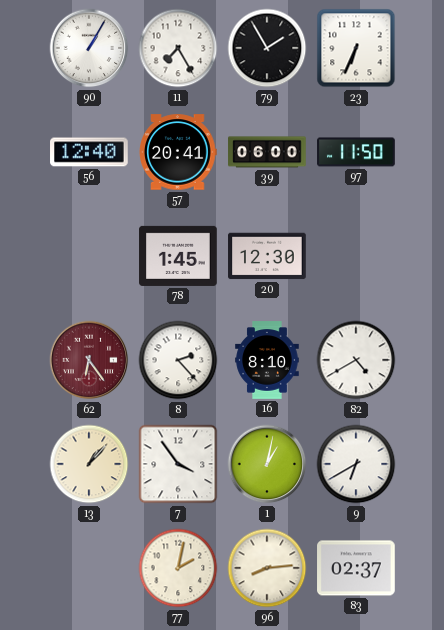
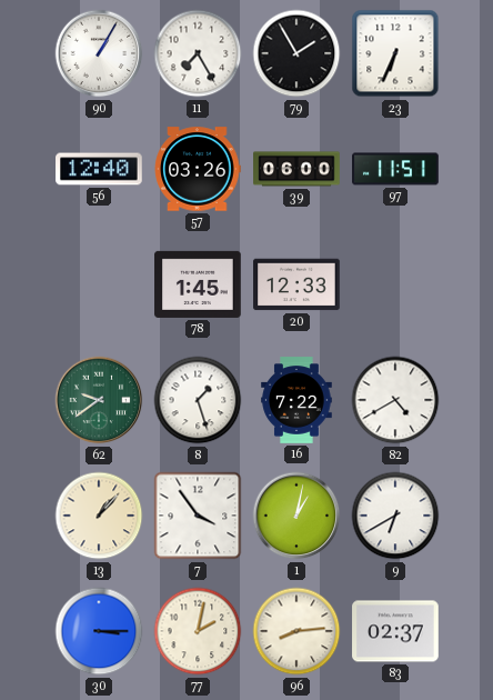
57: 20:41 -> 03:26
97: 11:50 -> 11:51
20: 12:30 -> 12:33
62: 6:24 -> 9:39
62 dial: burgundy -> green
8: 2:23 -> 1:27
16: 8:10 -> 7:22
30: none -> 3:15
